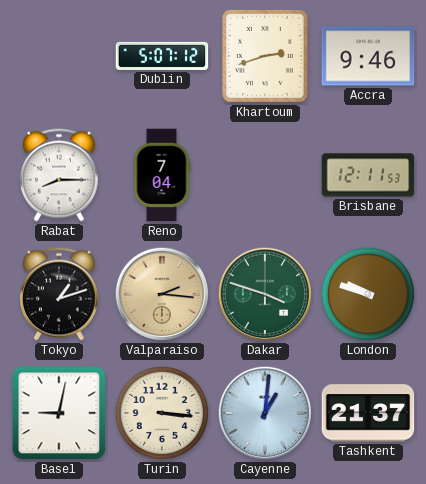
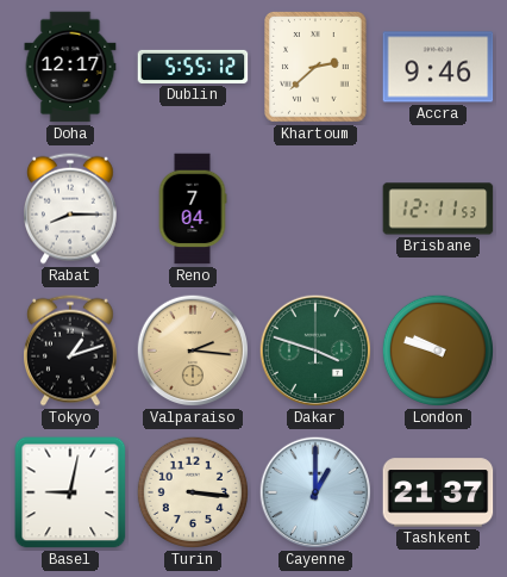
Doha: none -> 12:17
Dublin: 5:07 -> 5:55
Khartoum: 2:42 -> 2:38
Cayenne: 1:01 -> 1:00
